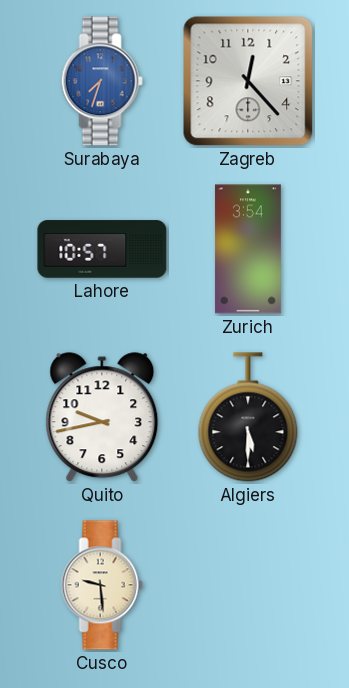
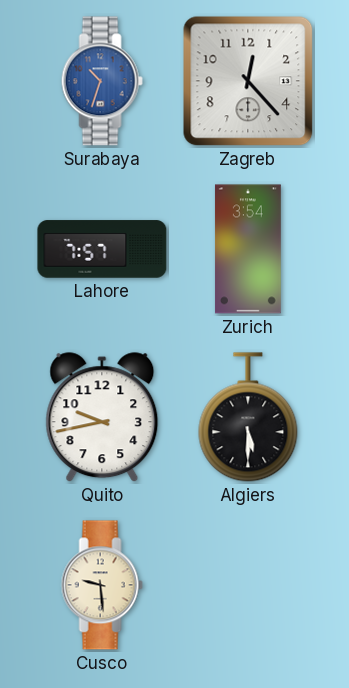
Surabaya: 7:33 -> 10:33
Lahore: 10:57 -> 7:57
